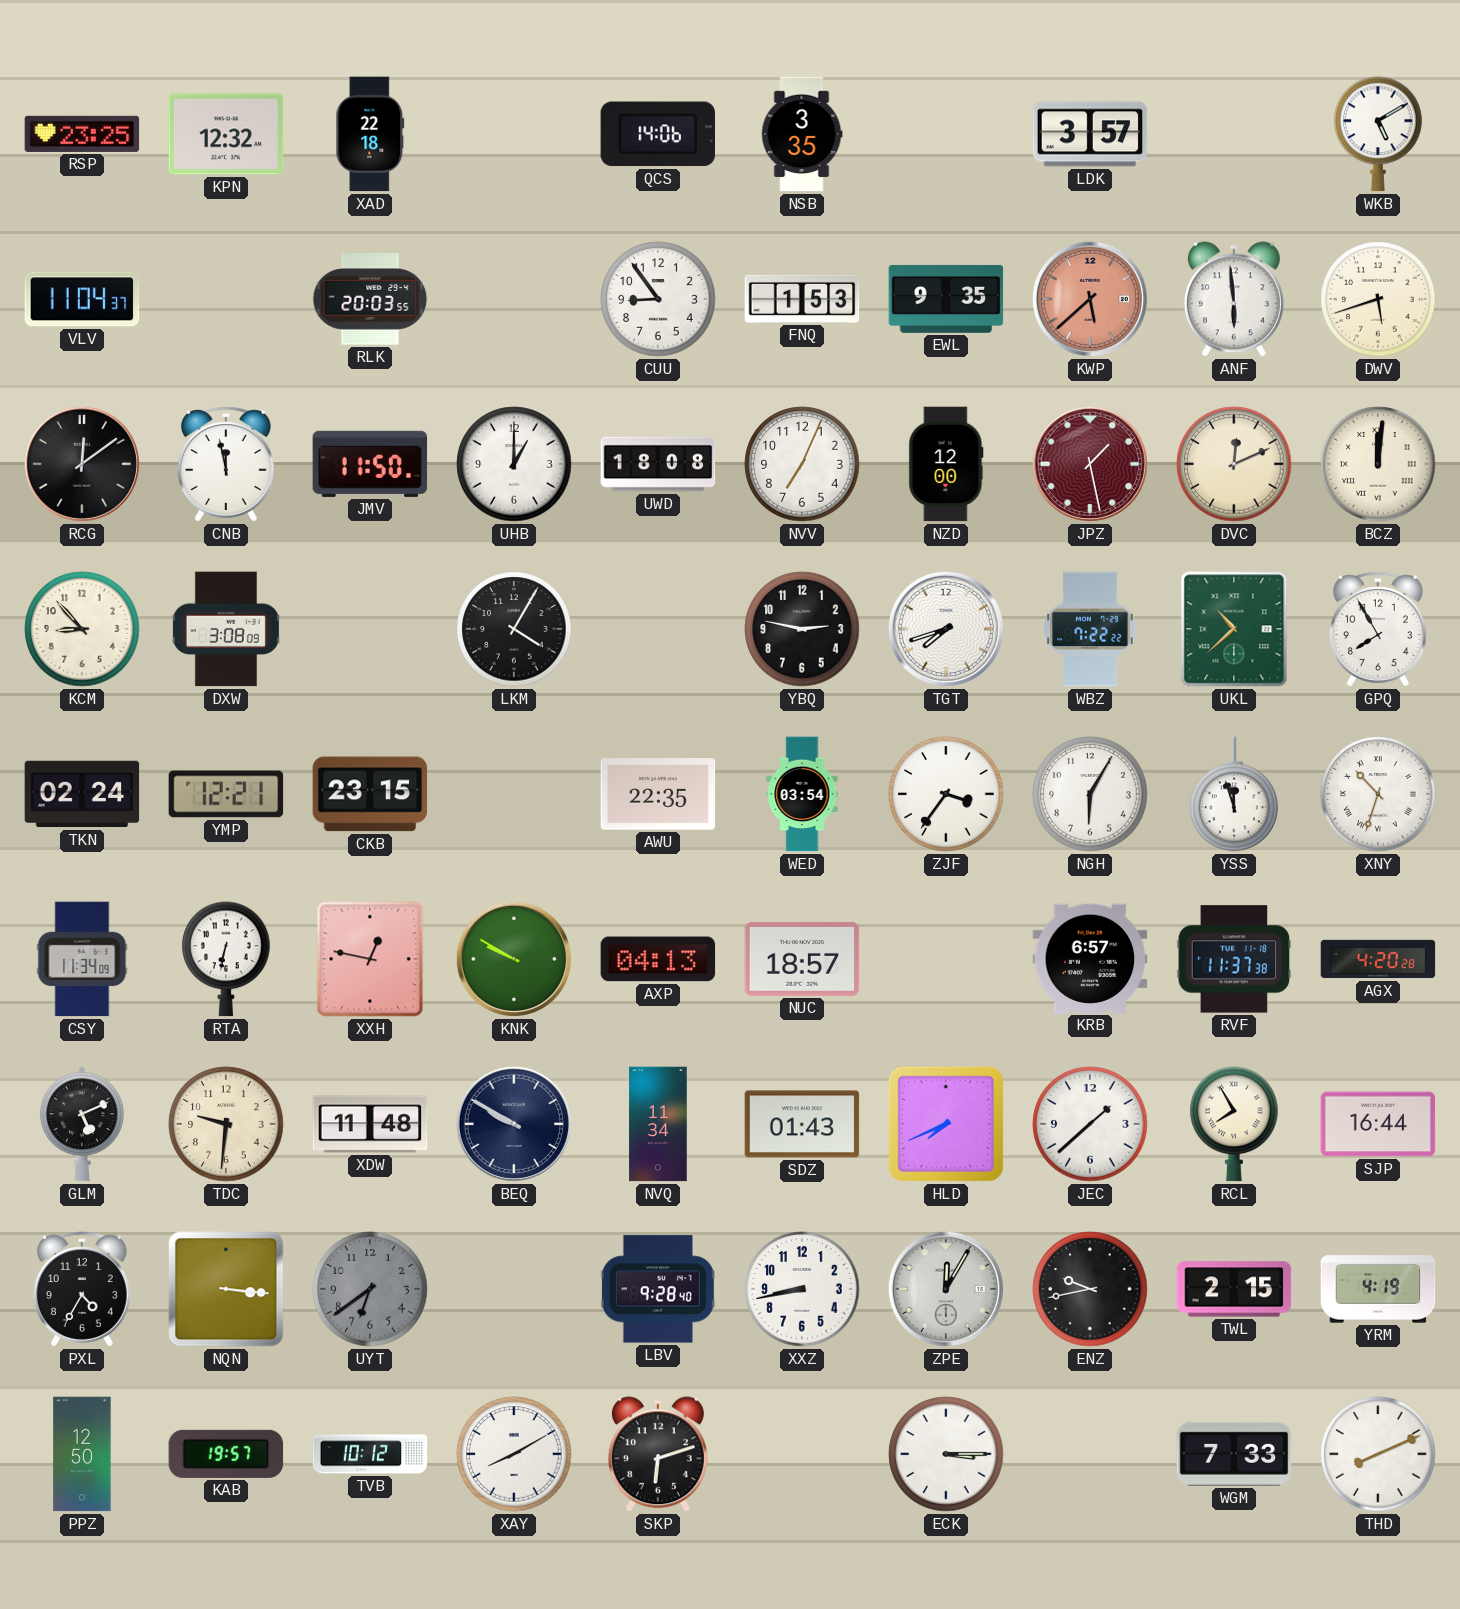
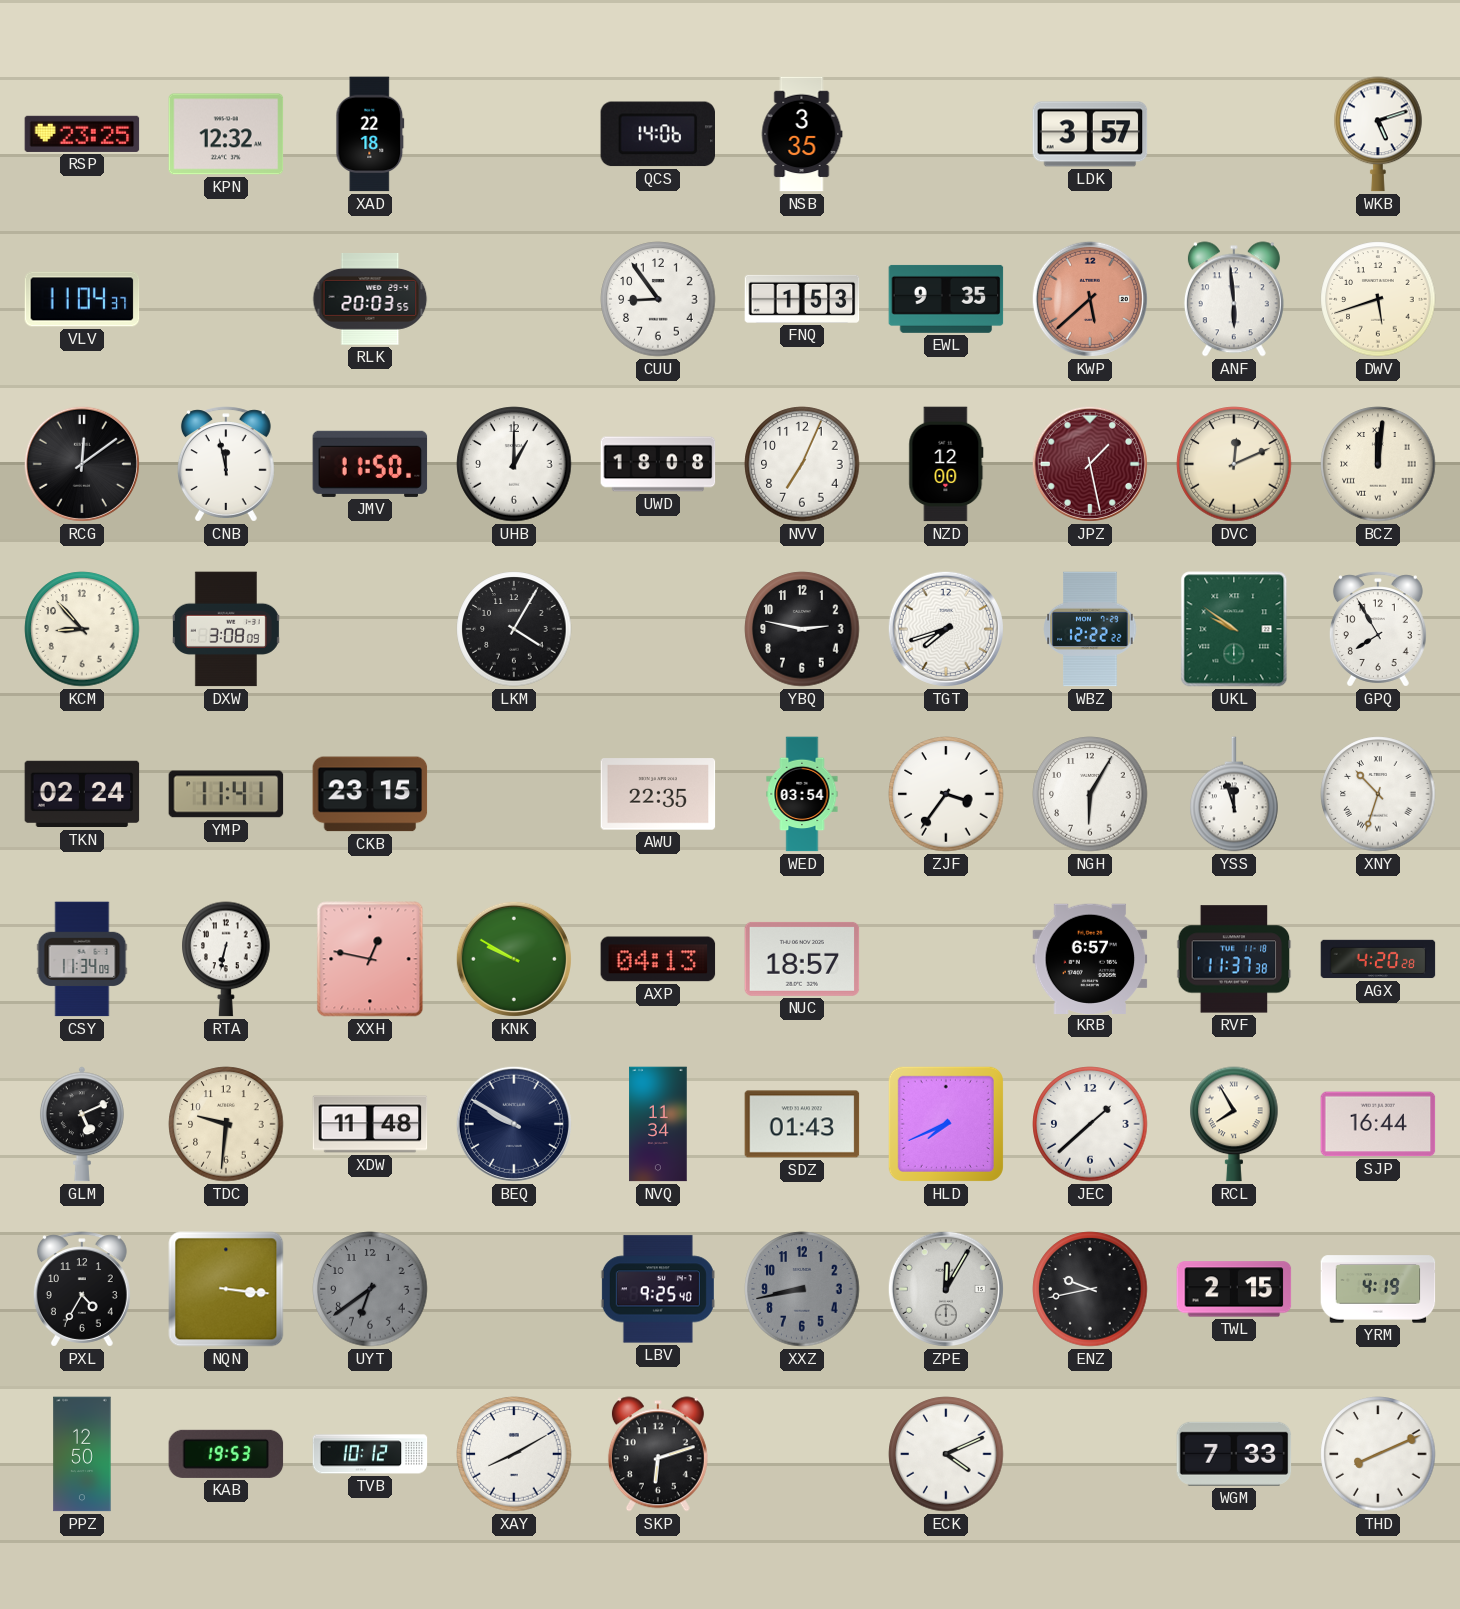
WKB: 5:10 -> 5:12
WBZ: 7:22 -> 12:22
UKL: 10:38 -> 9:51
YMP: 12:21 -> 11:41
LBV: 9:28 -> 9:25
XXZ dial: white -> grey
KAB: 19:57 -> 19:53
ECK: 3:15 -> 4:11
